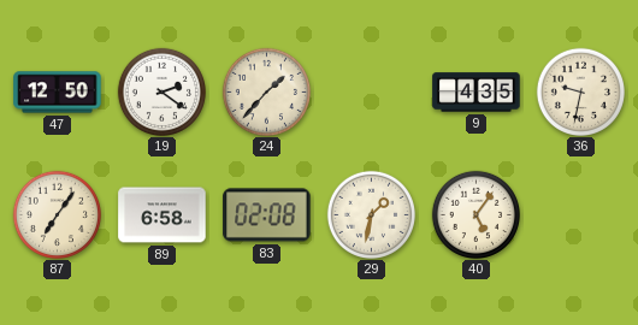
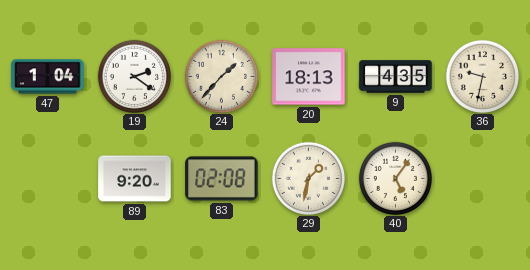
47: 12:50 -> 1:04
20: none -> 18:13
87: 7:06 -> none
89: 6:58 -> 9:20
